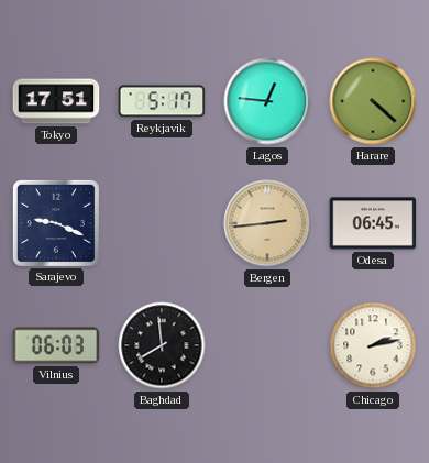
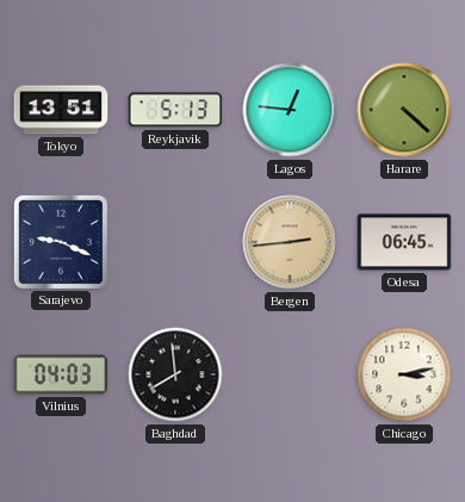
Tokyo: 17:51 -> 13:51
Reykjavik: 5:17 -> 5:13
Vilnius: 06:03 -> 04:03
Chicago: 2:13 -> 3:13
